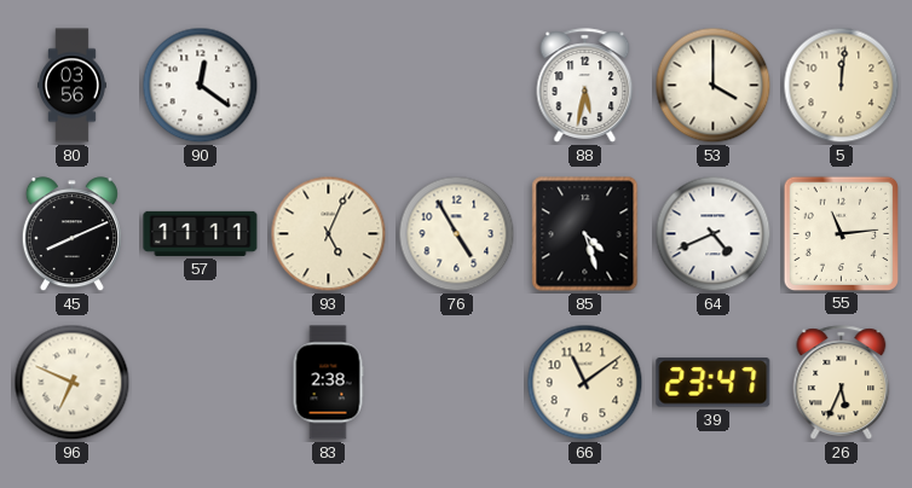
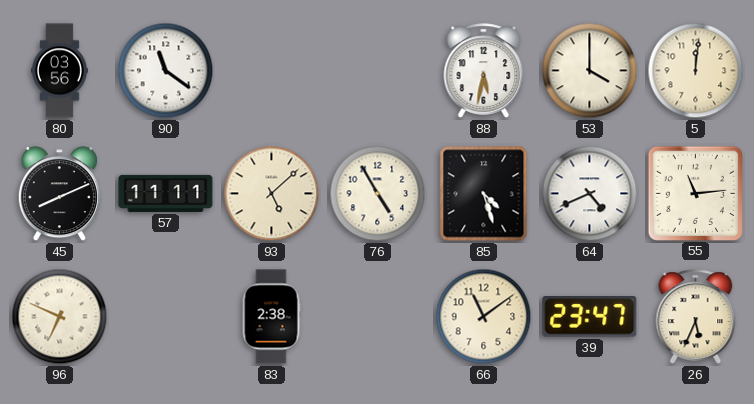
90: 12:21 -> 11:21
93: 5:04 -> 5:08
